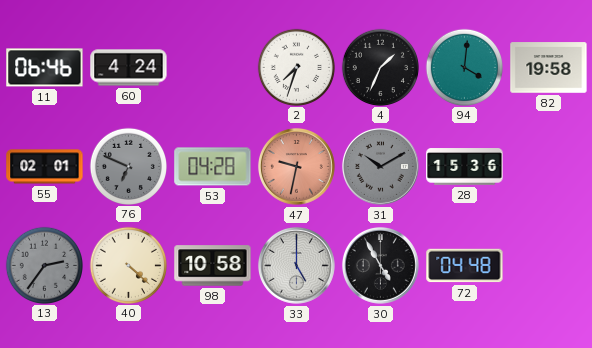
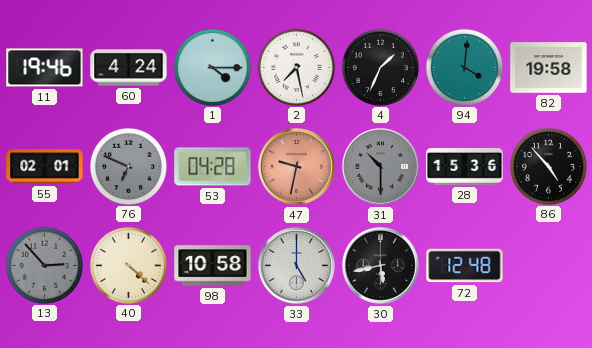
11: 06:46 -> 19:46
1: none -> 4:15
2: 7:33 -> 7:28
31: 10:10 -> 10:30
86: none -> 4:53
13: 2:36 -> 2:53
30: 4:55 -> 5:43
72: 04:48 -> 12:48
